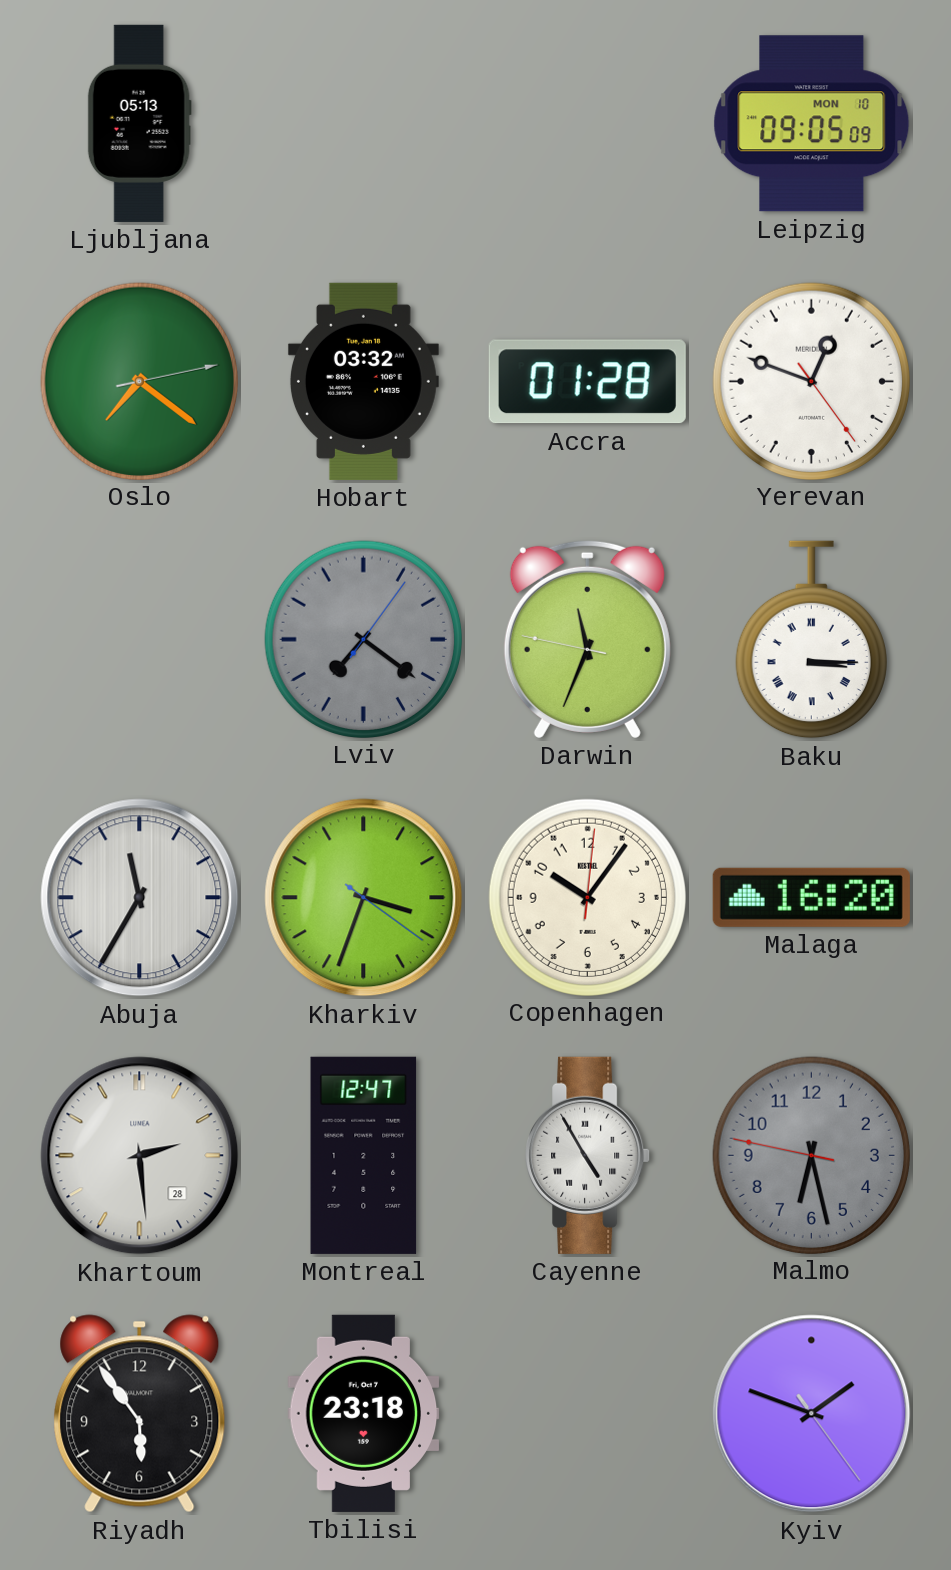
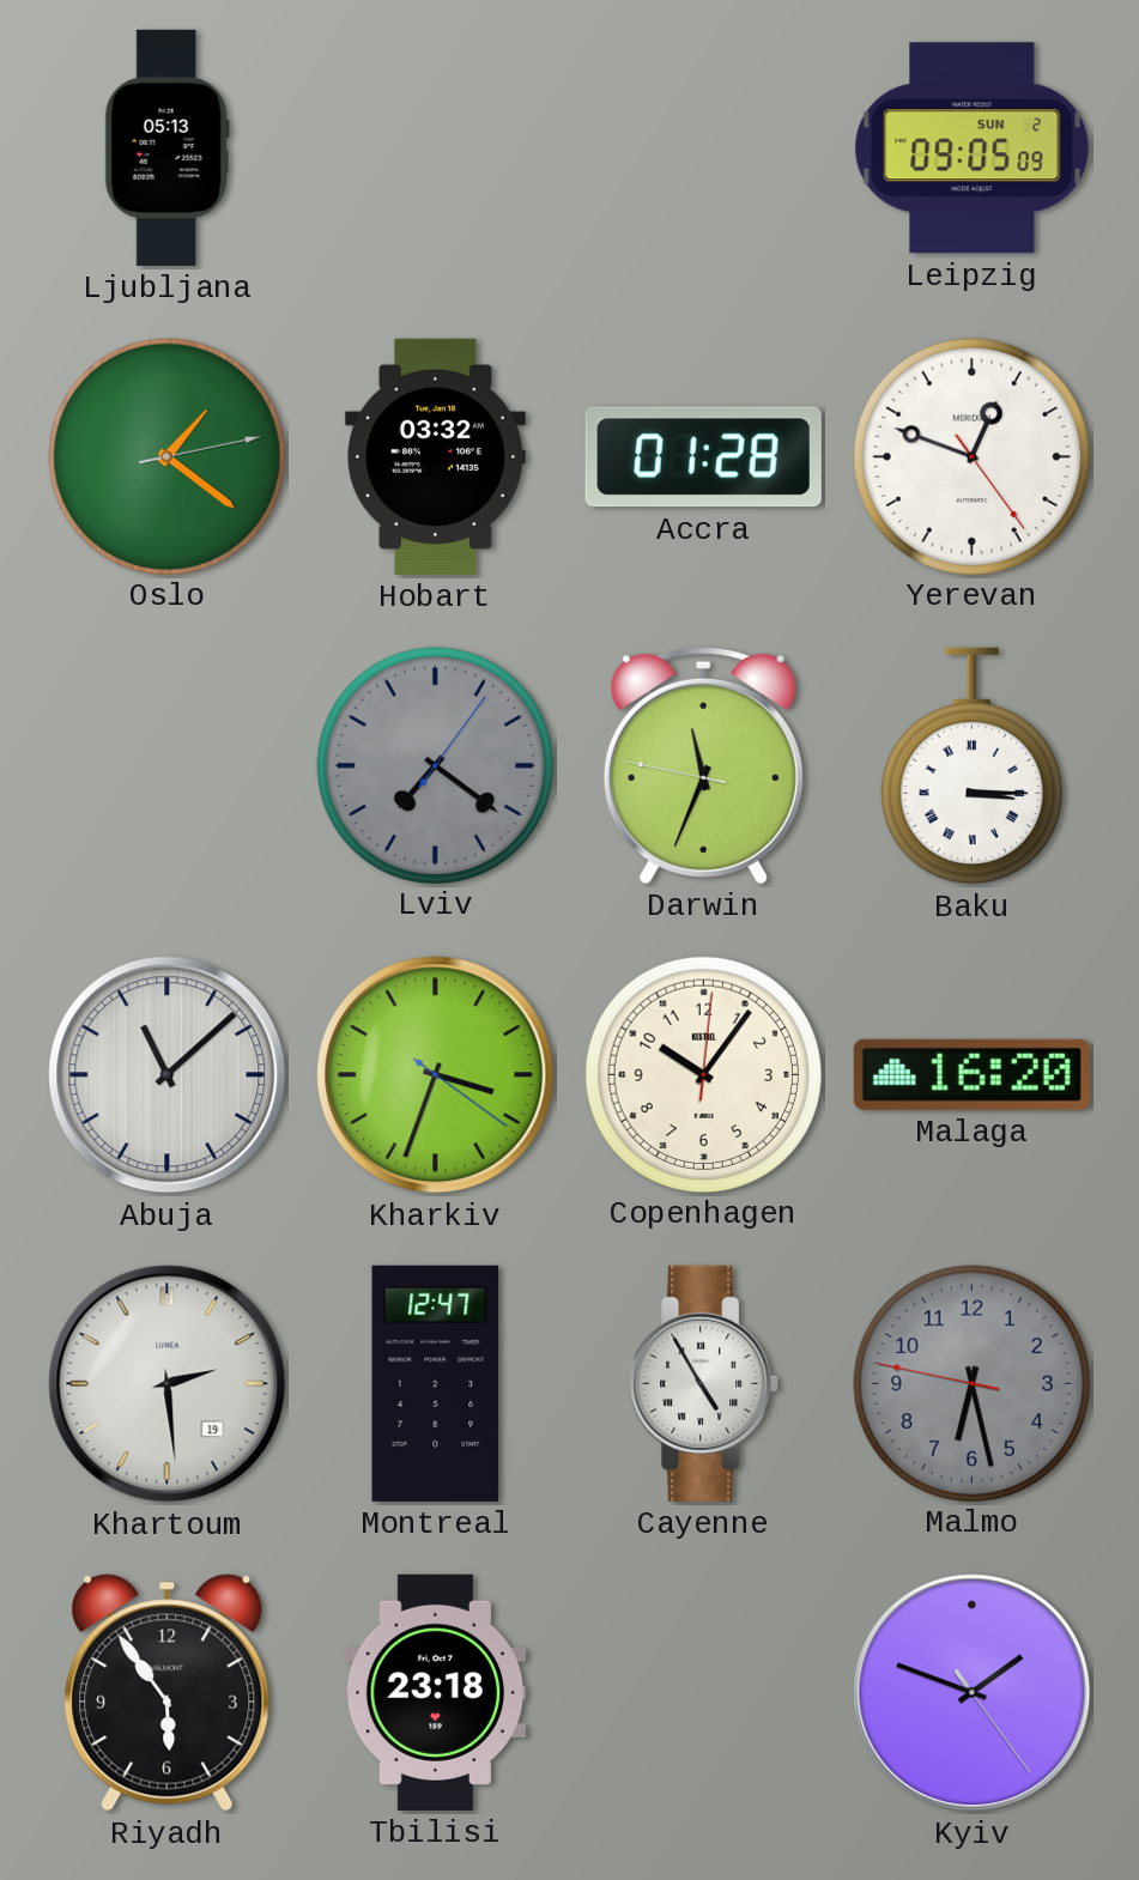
Leipzig date: MON 10 -> SUN 2
Oslo: 7:21 -> 1:21
Abuja: 11:35 -> 11:08
Khartoum date: 28 -> 19
